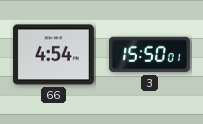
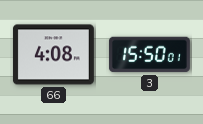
66: 4:54 -> 4:08
